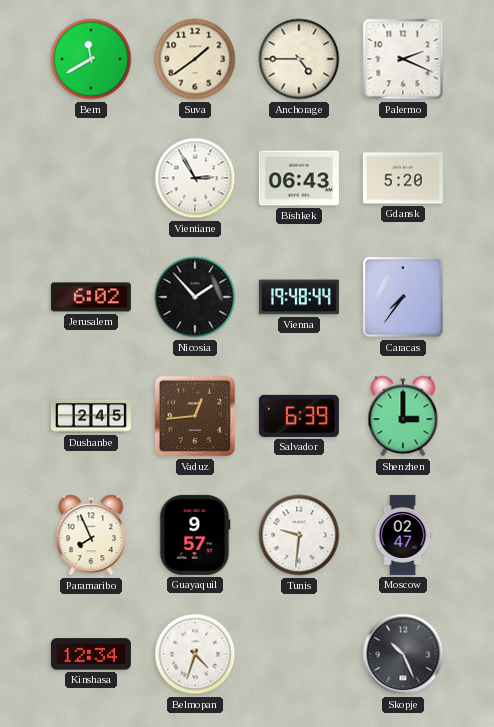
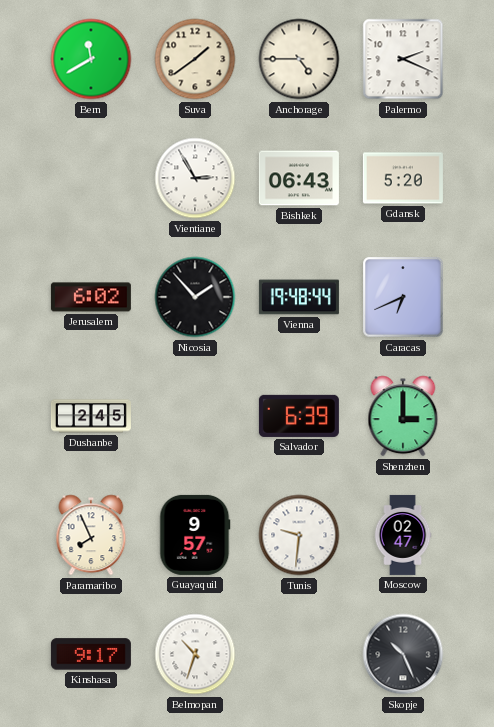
Caracas: 7:36 -> 6:41
Vaduz: 12:44 -> none
Kinshasa: 12:34 -> 9:17
Belmopan: 4:33 -> 10:33
